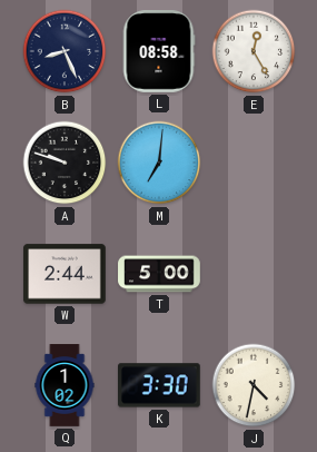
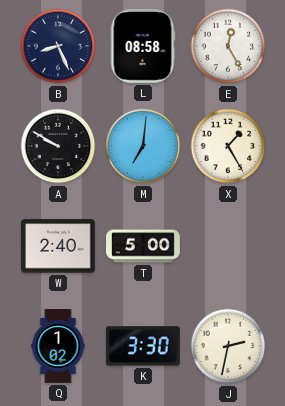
A: 9:48 -> 9:50
X: none -> 1:25
W: 2:44 -> 2:40
J: 4:32 -> 2:32
